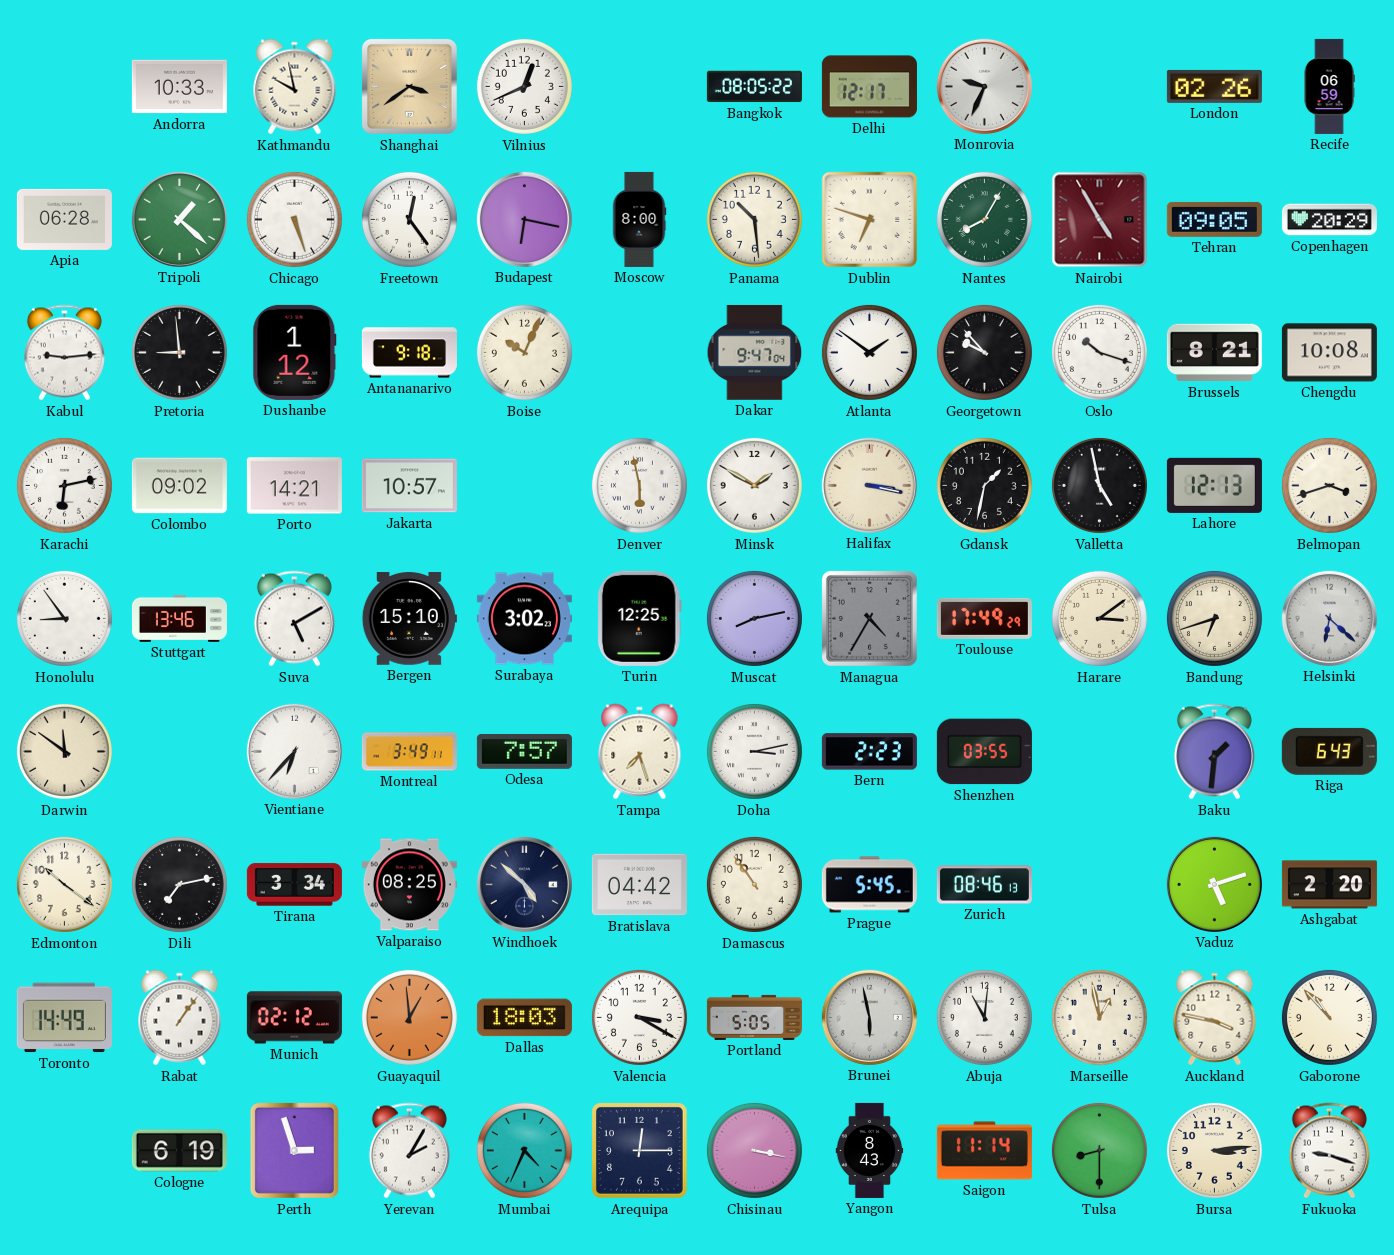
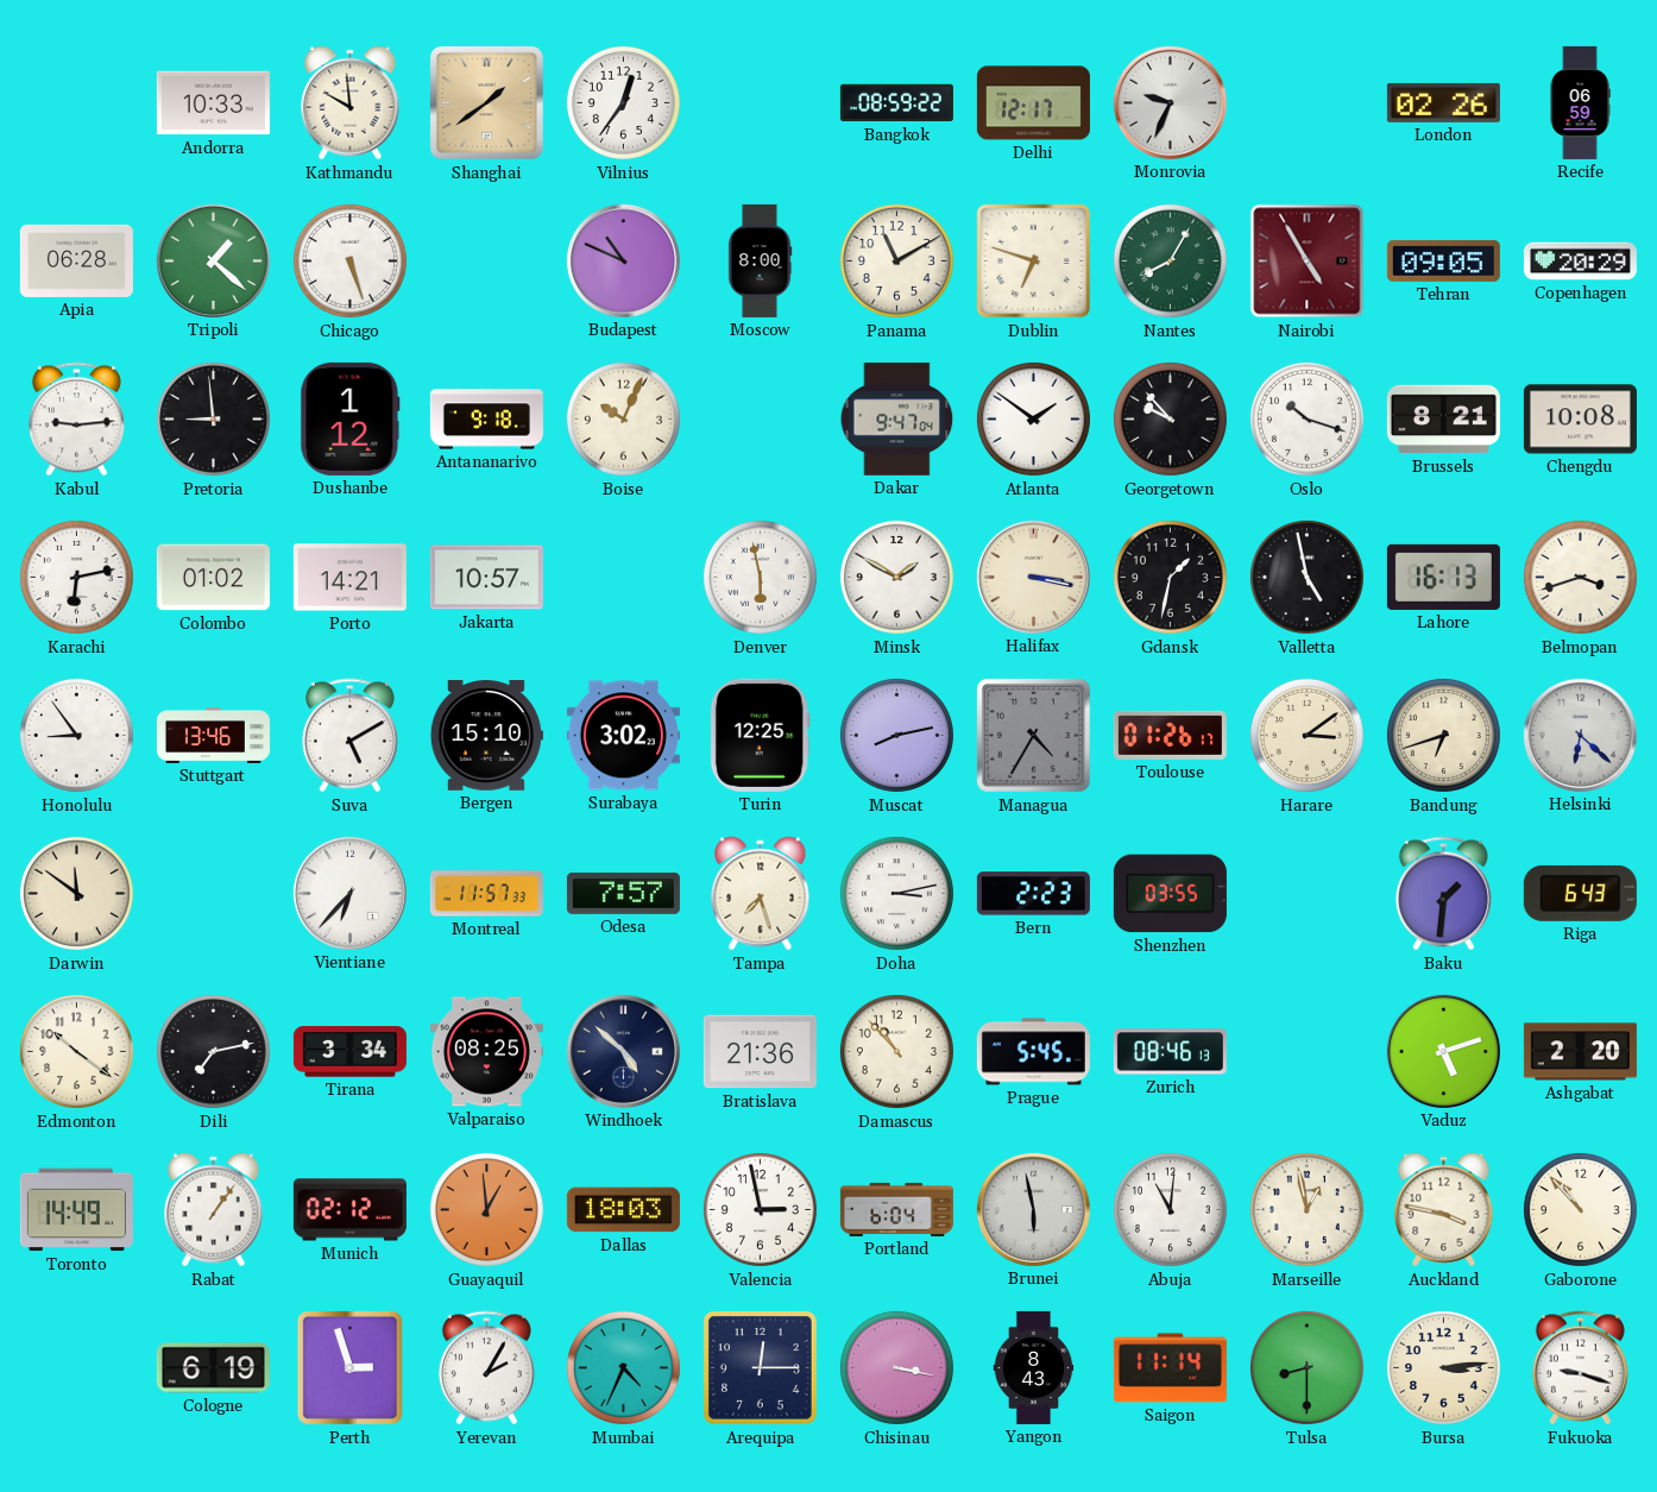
Kathmandu: 9:58 -> 9:59
Shanghai: 3:39 -> 1:39
Vilnius: 12:41 -> 12:36
Bangkok: 08:05 -> 08:59
Freetown: 12:24 -> none
Budapest: 6:17 -> 10:49
Panama: 10:29 -> 11:10
Colombo: 09:02 -> 01:02
Lahore: 12:13 -> 16:13
Toulouse: 17:49 -> 01:26
Montreal: 3:49 -> 11:57
Bratislava: 04:42 -> 21:36
Damascus: 10:54 -> 10:53
Valencia: 3:20 -> 2:58
Portland: 5:05 -> 6:04
